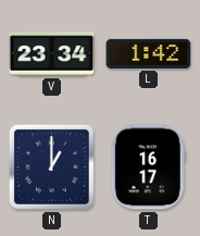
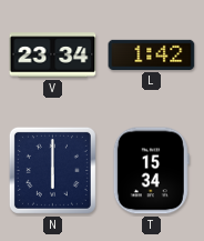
N: 1:00 -> 6:00
T: 16:17 -> 15:34
